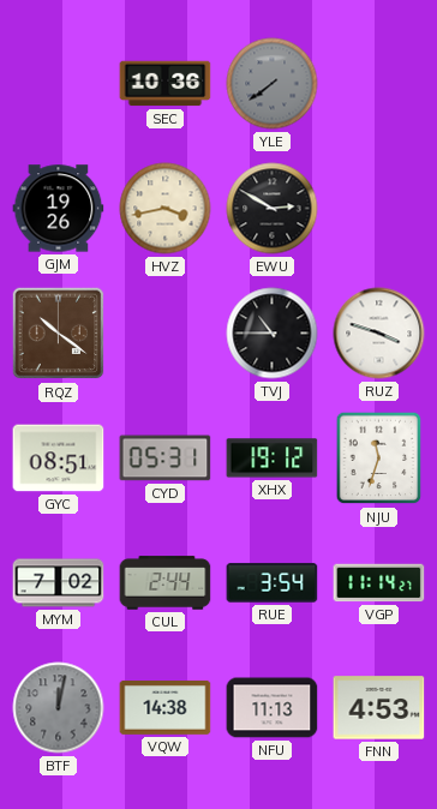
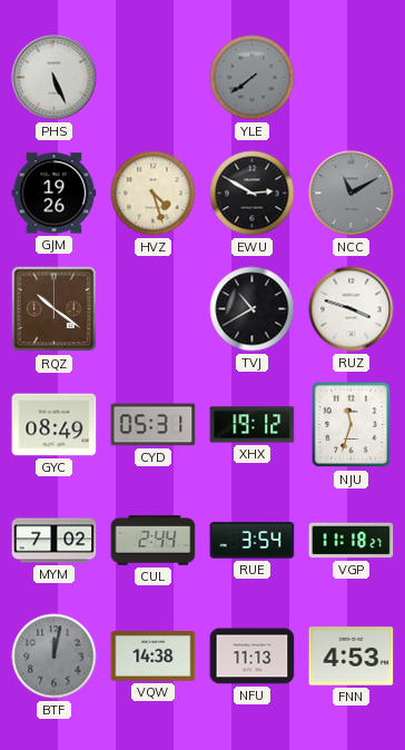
PHS: none -> 5:26
SEC: 10:36 -> none
HVZ: 3:43 -> 4:27
NCC: none -> 11:10
TVJ: 10:45 -> 10:40
GYC: 08:51 -> 08:49
VGP: 11:14 -> 11:18
